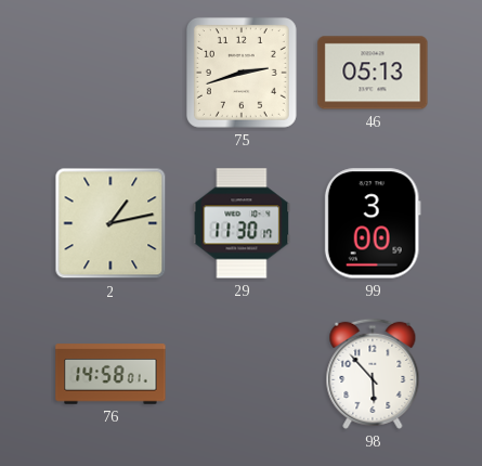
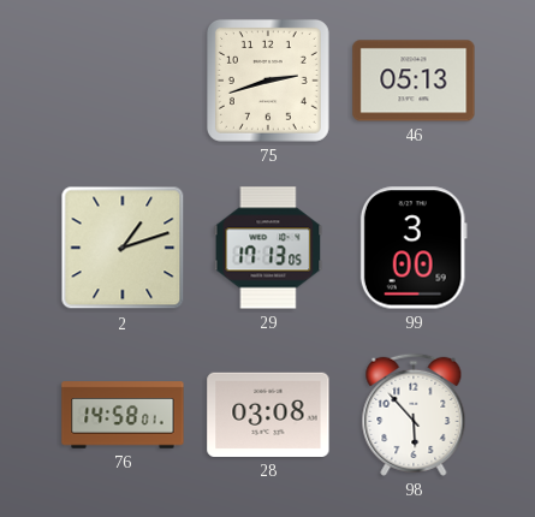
2: 1:13 -> 1:12
29: 11:30 -> 17:13
28: none -> 03:08
